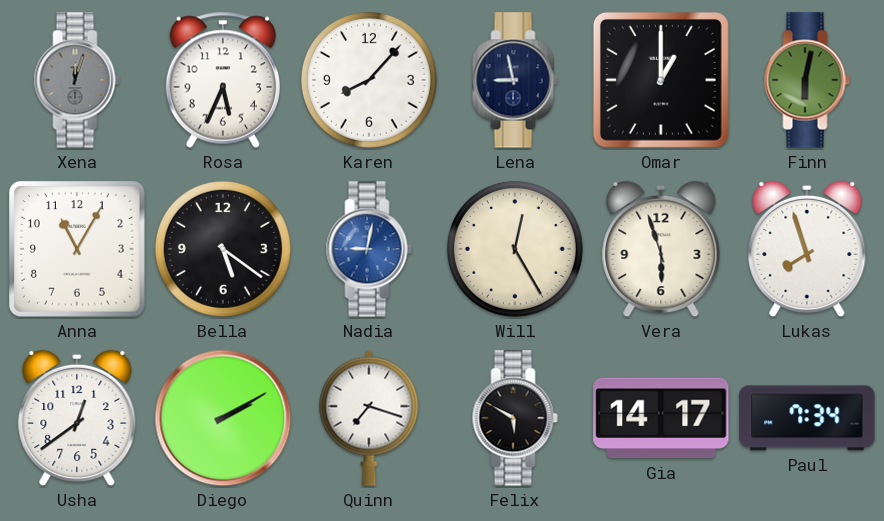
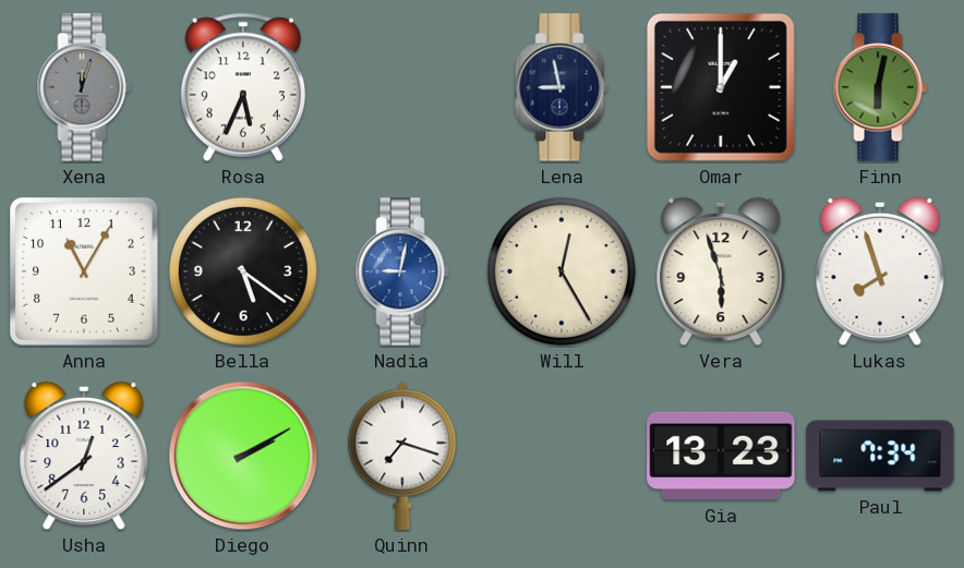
Karen: 8:07 -> none
Felix: 5:50 -> none
Gia: 14:17 -> 13:23
